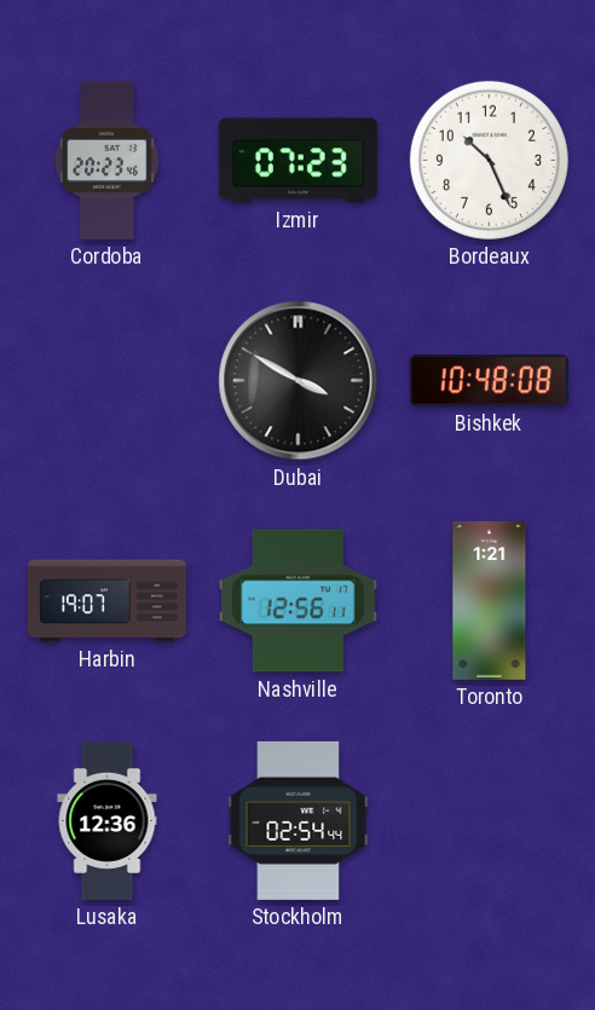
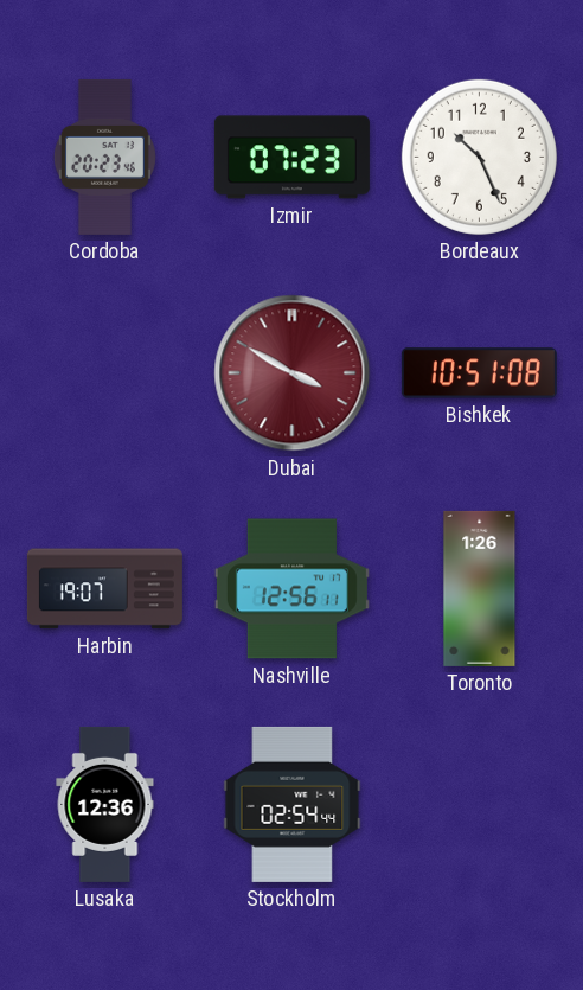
Dubai dial: black -> burgundy
Bishkek: 10:48 -> 10:51
Toronto: 1:21 -> 1:26
